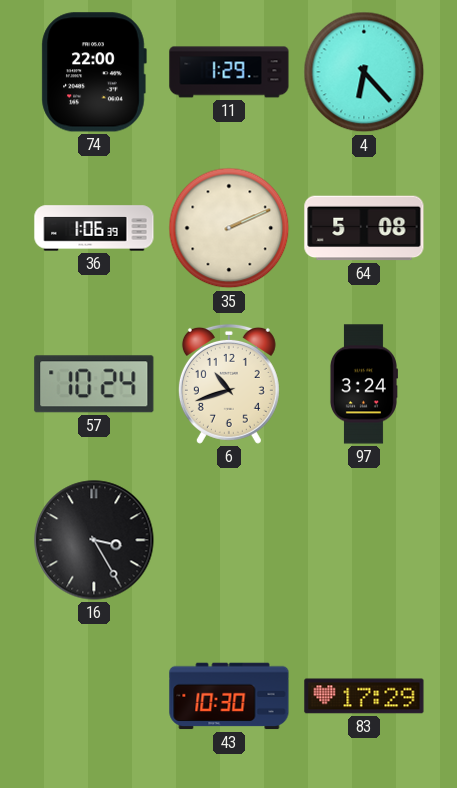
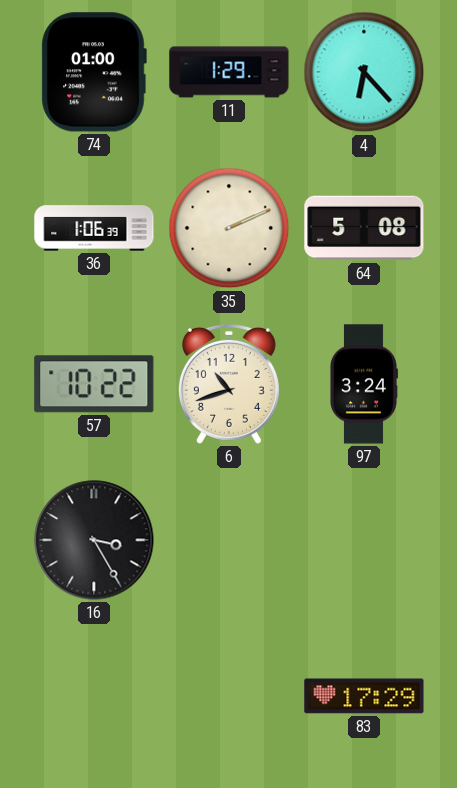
74: 22:00 -> 01:00
57: 10:24 -> 10:22
43: 10:30 -> none
